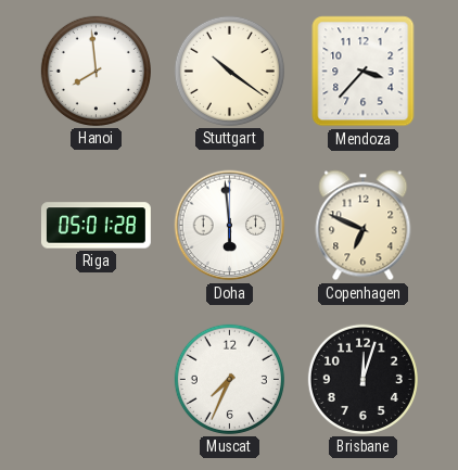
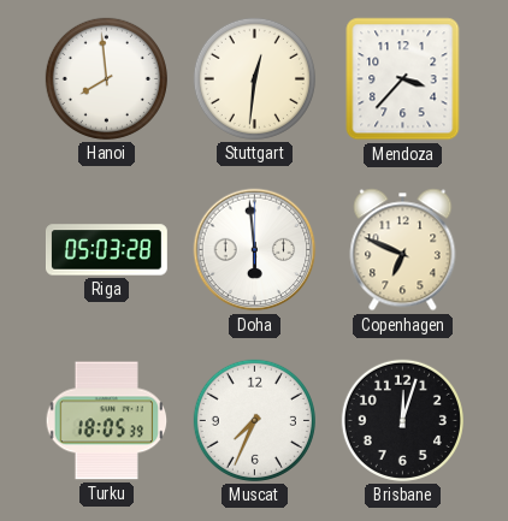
Stuttgart: 10:21 -> 12:31
Riga: 05:01 -> 05:03
Turku: none -> 18:05
